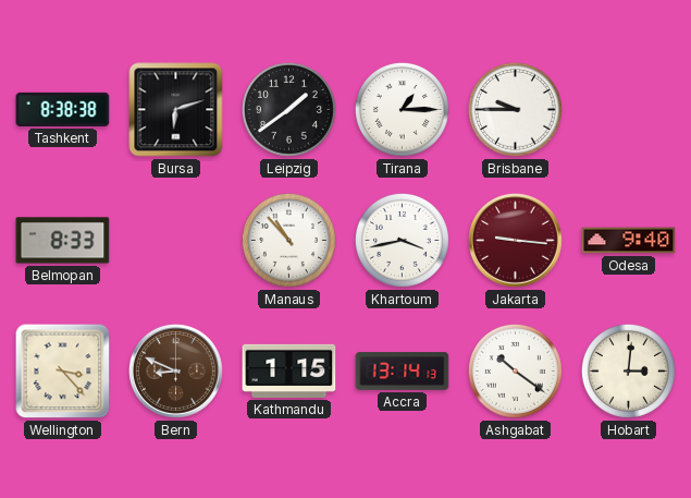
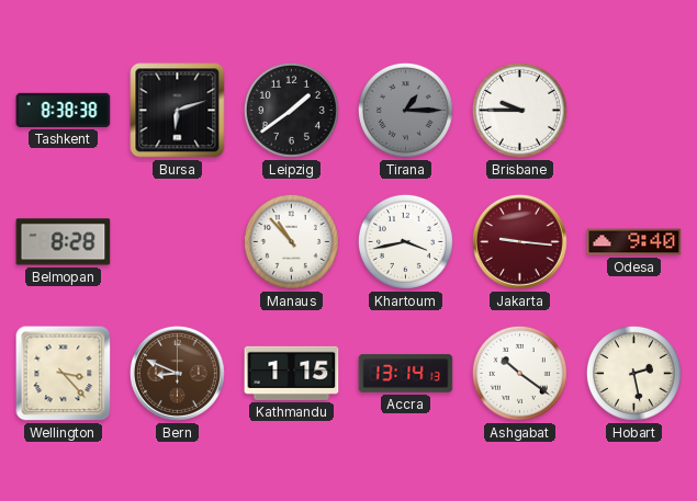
Tirana dial: white -> grey
Belmopan: 8:33 -> 8:28
Hobart: 3:01 -> 2:28
